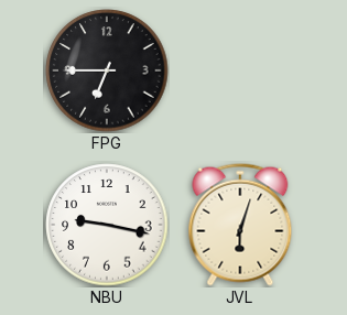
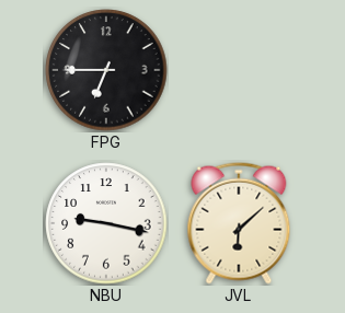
JVL: 6:03 -> 6:08
